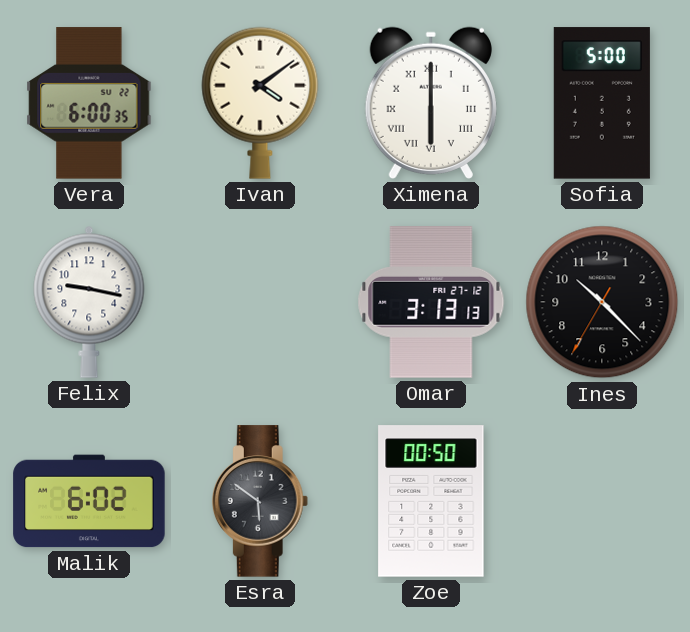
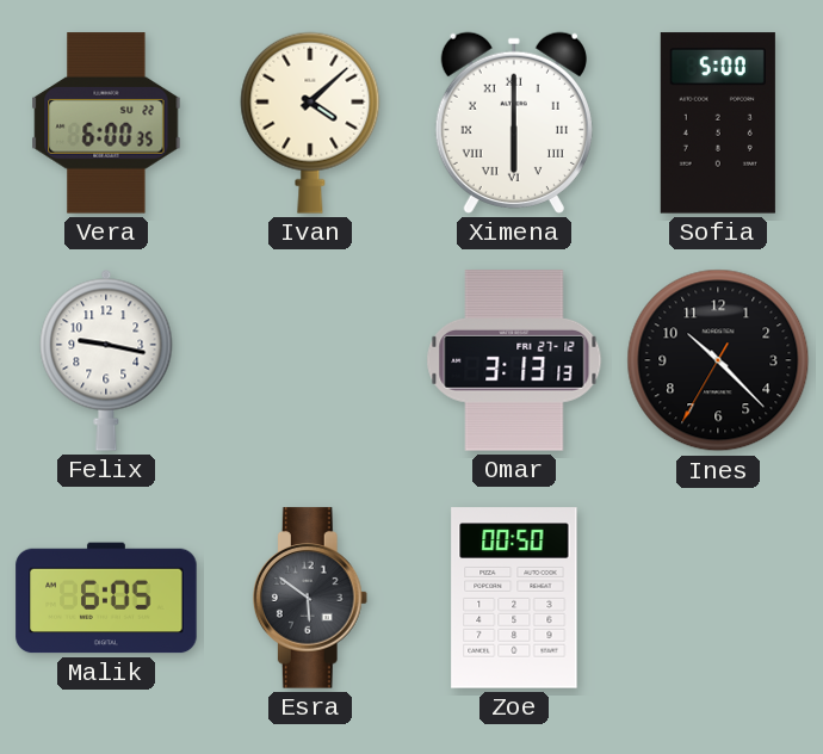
Ivan: 4:09 -> 4:08
Malik: 6:02 -> 6:05
